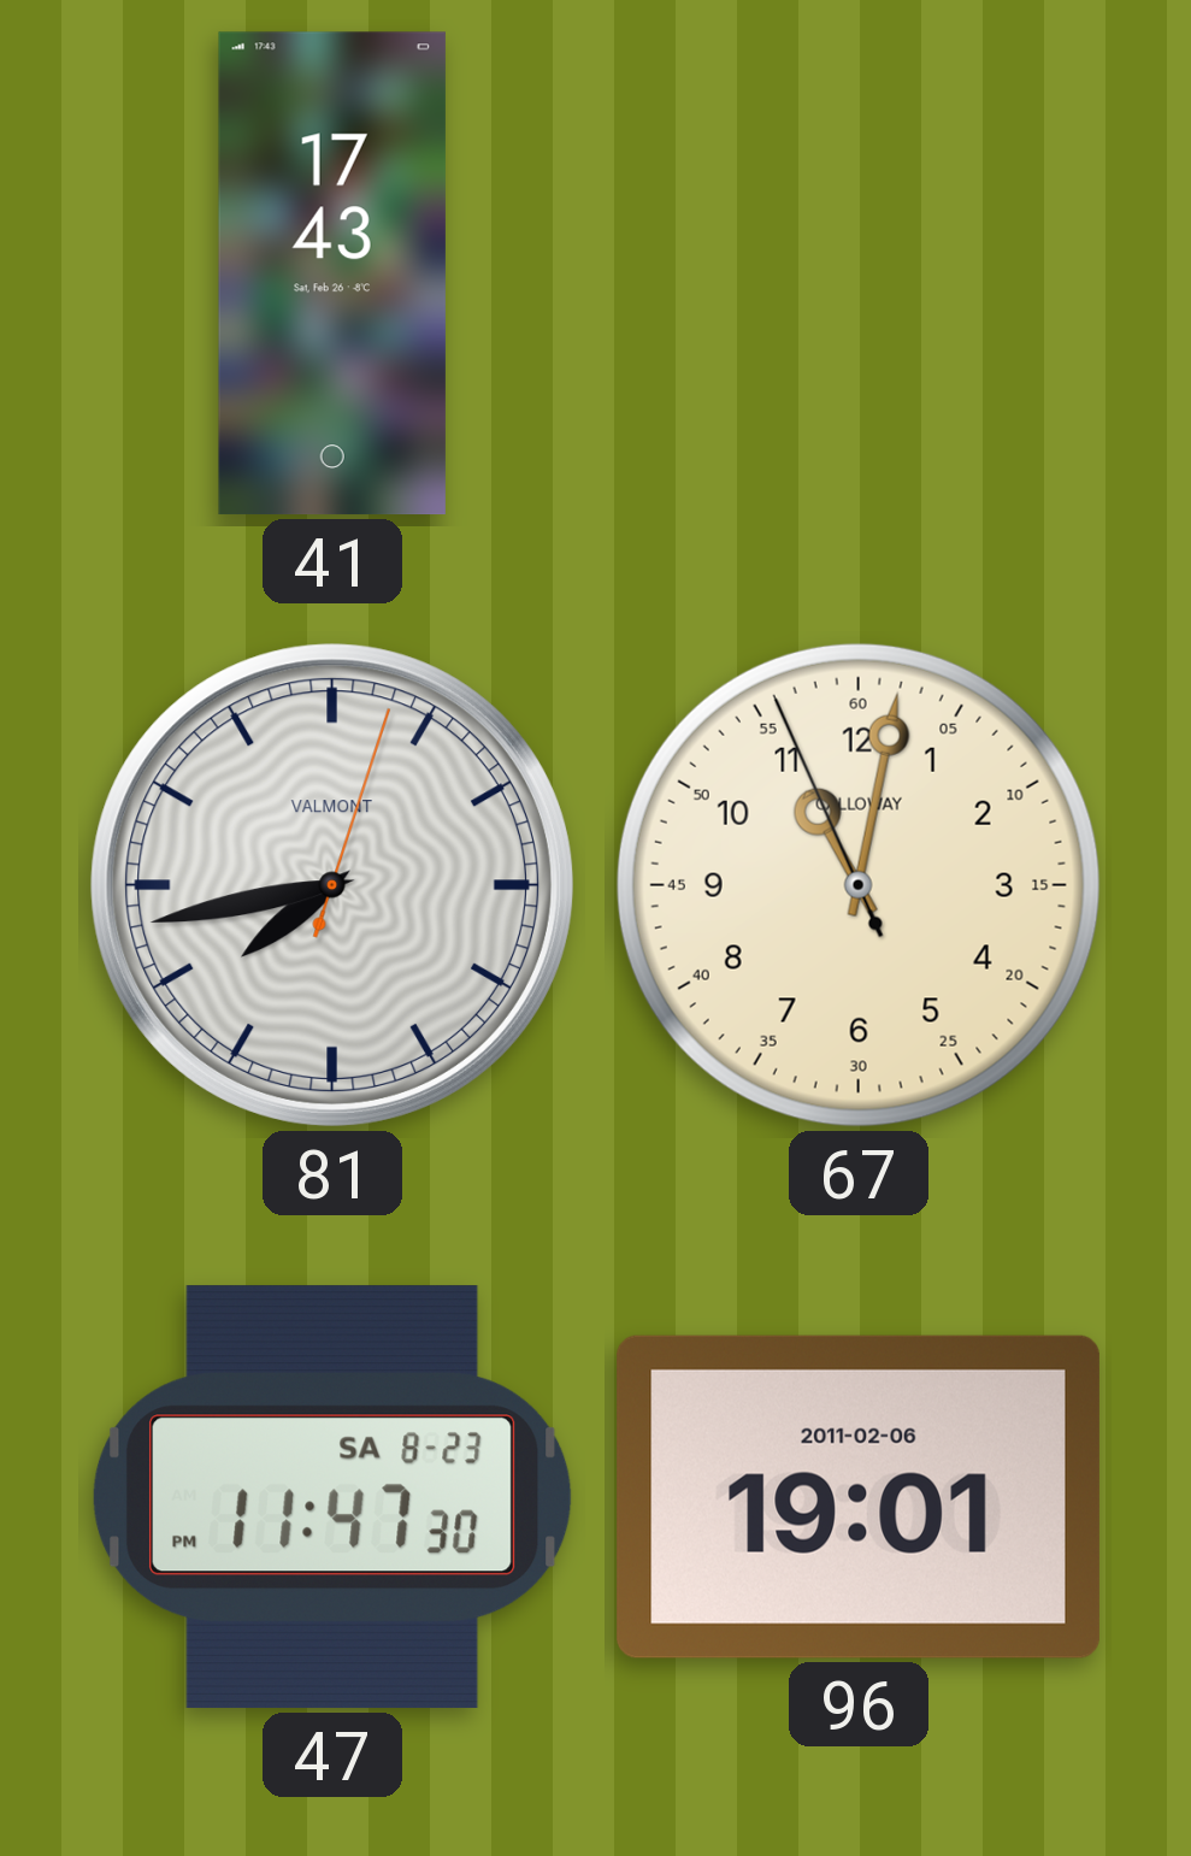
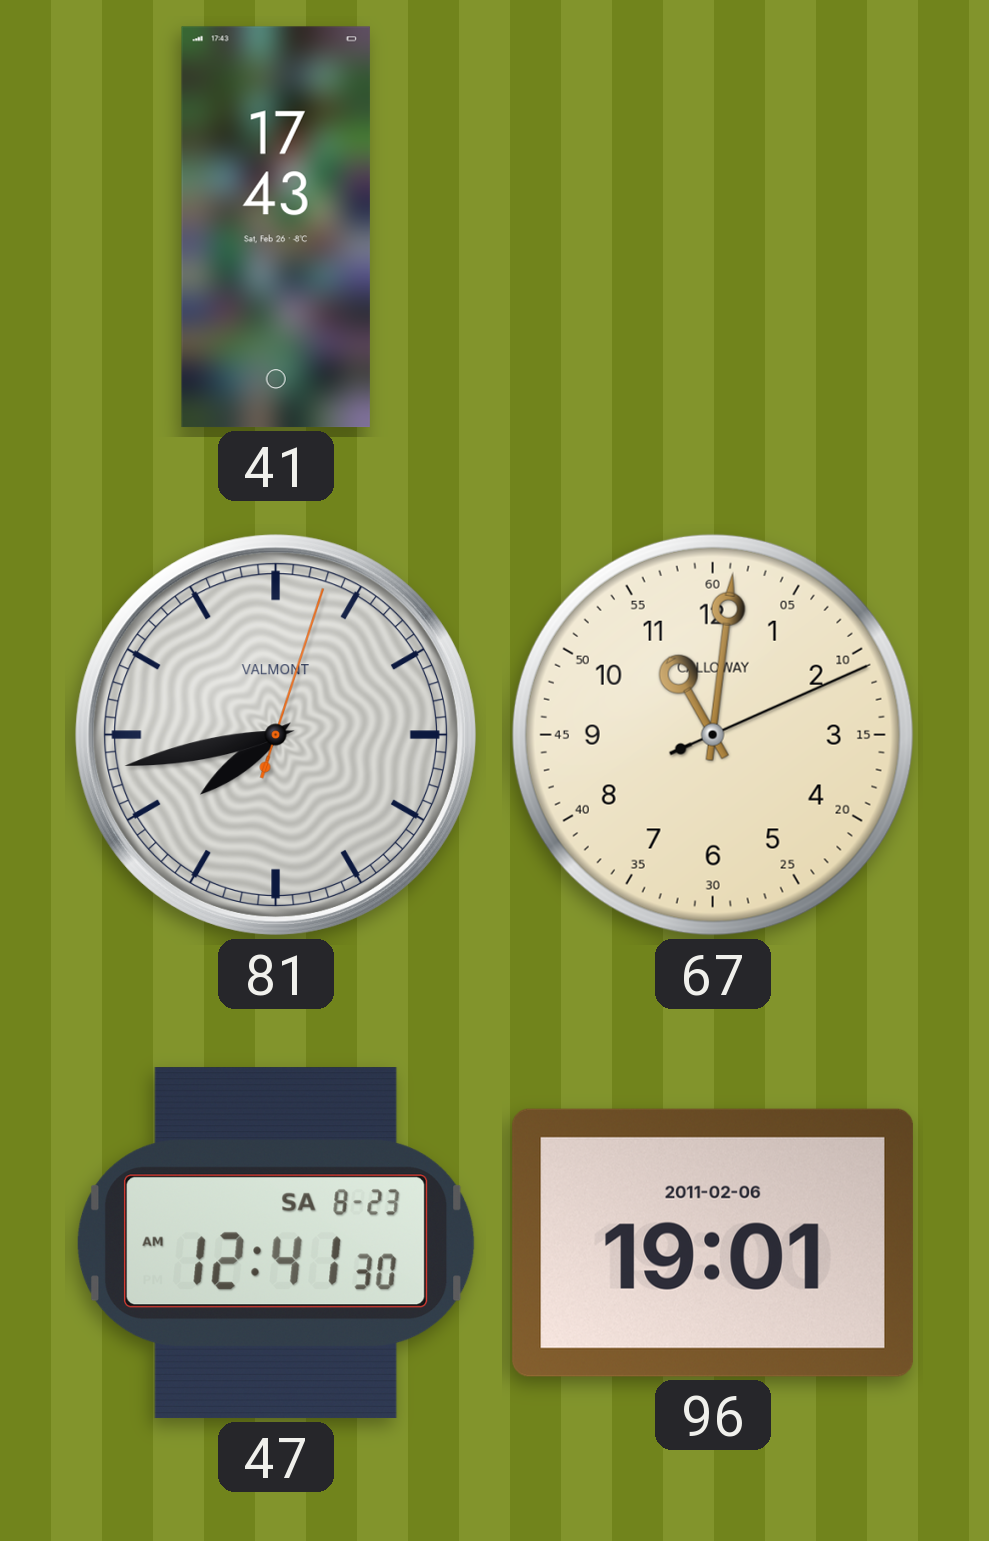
67: 11:01:56 -> 11:01:11
47: 11:47 -> 12:41
